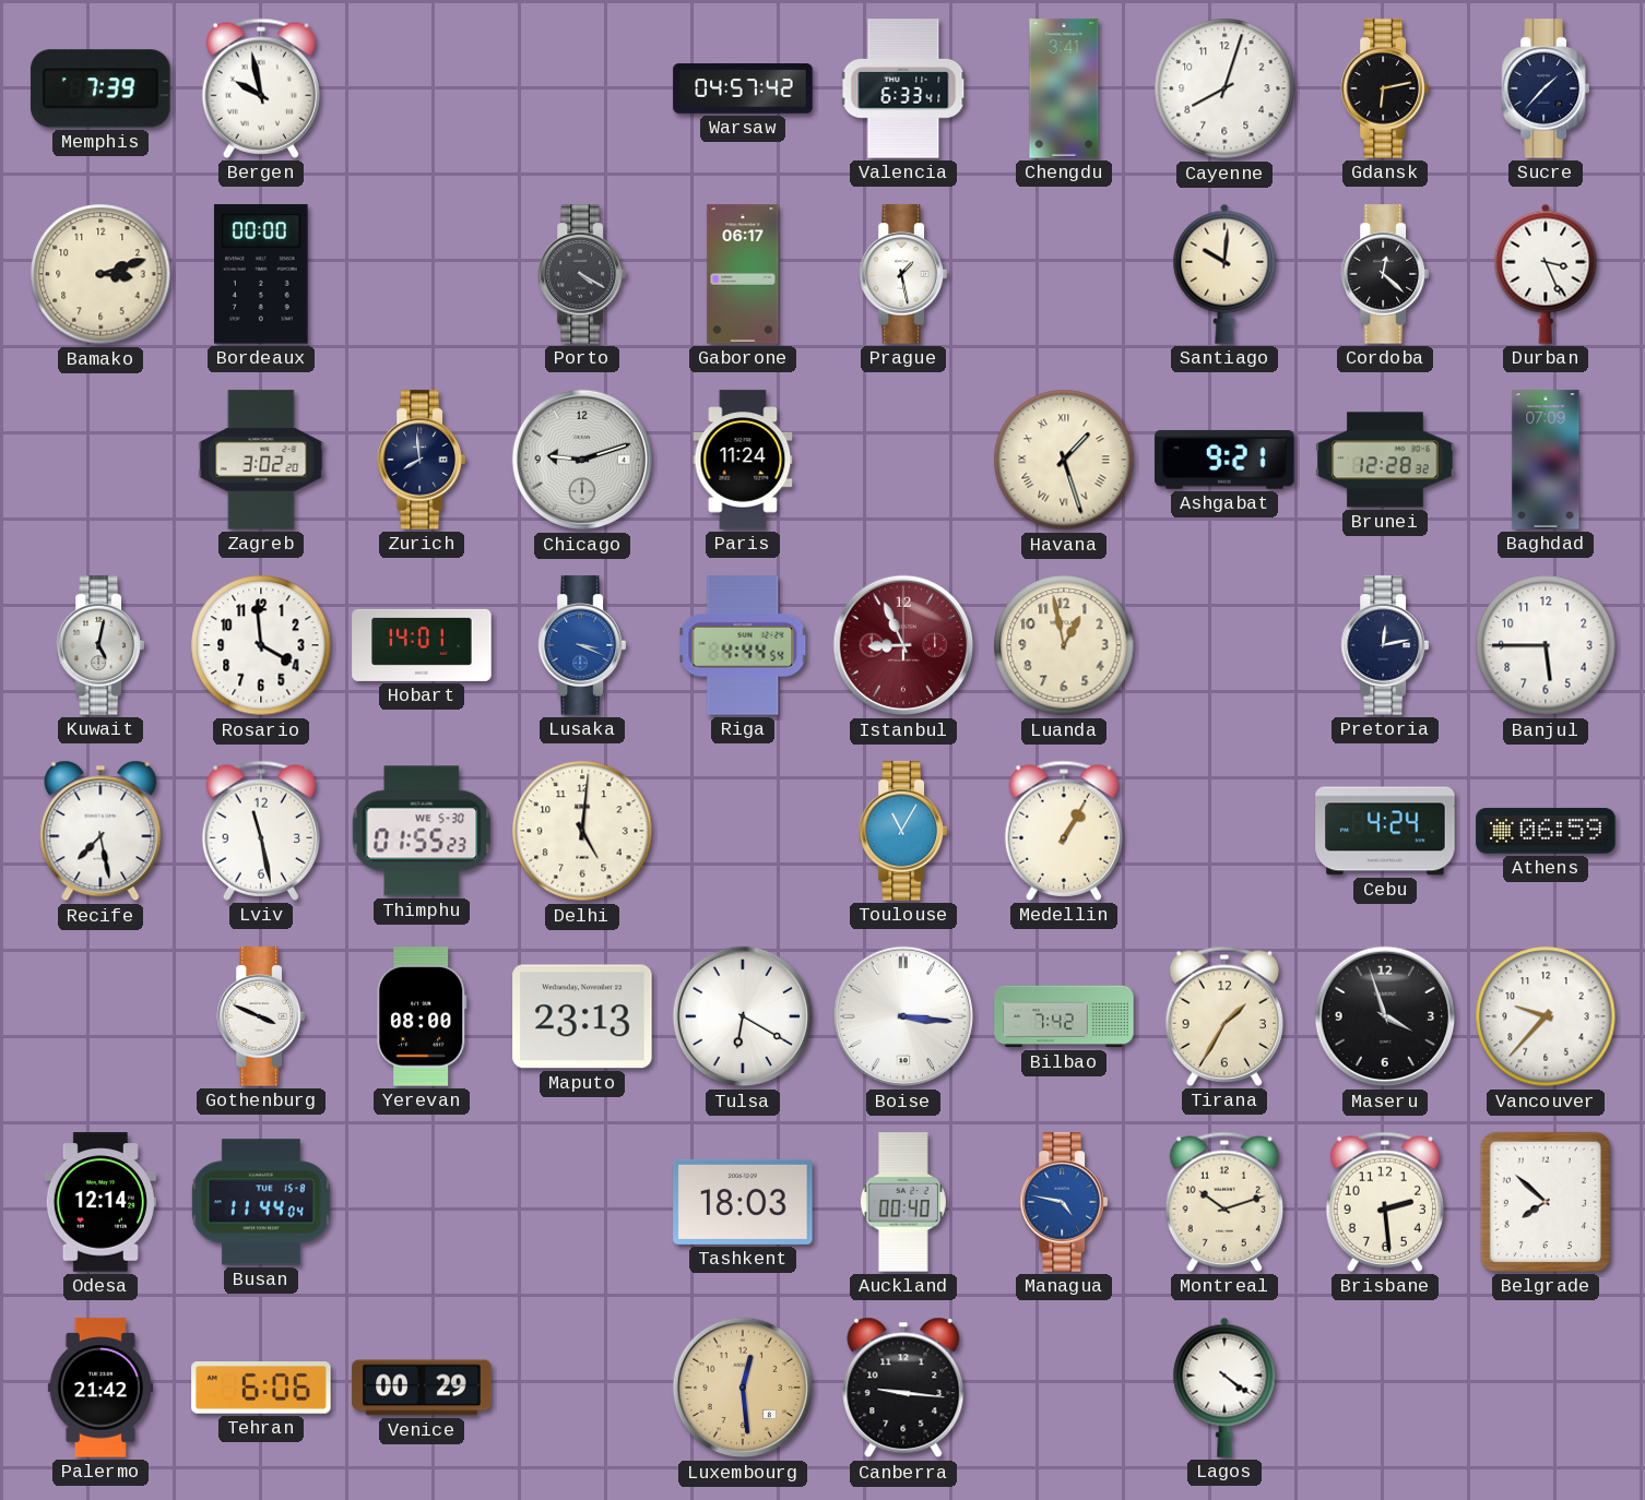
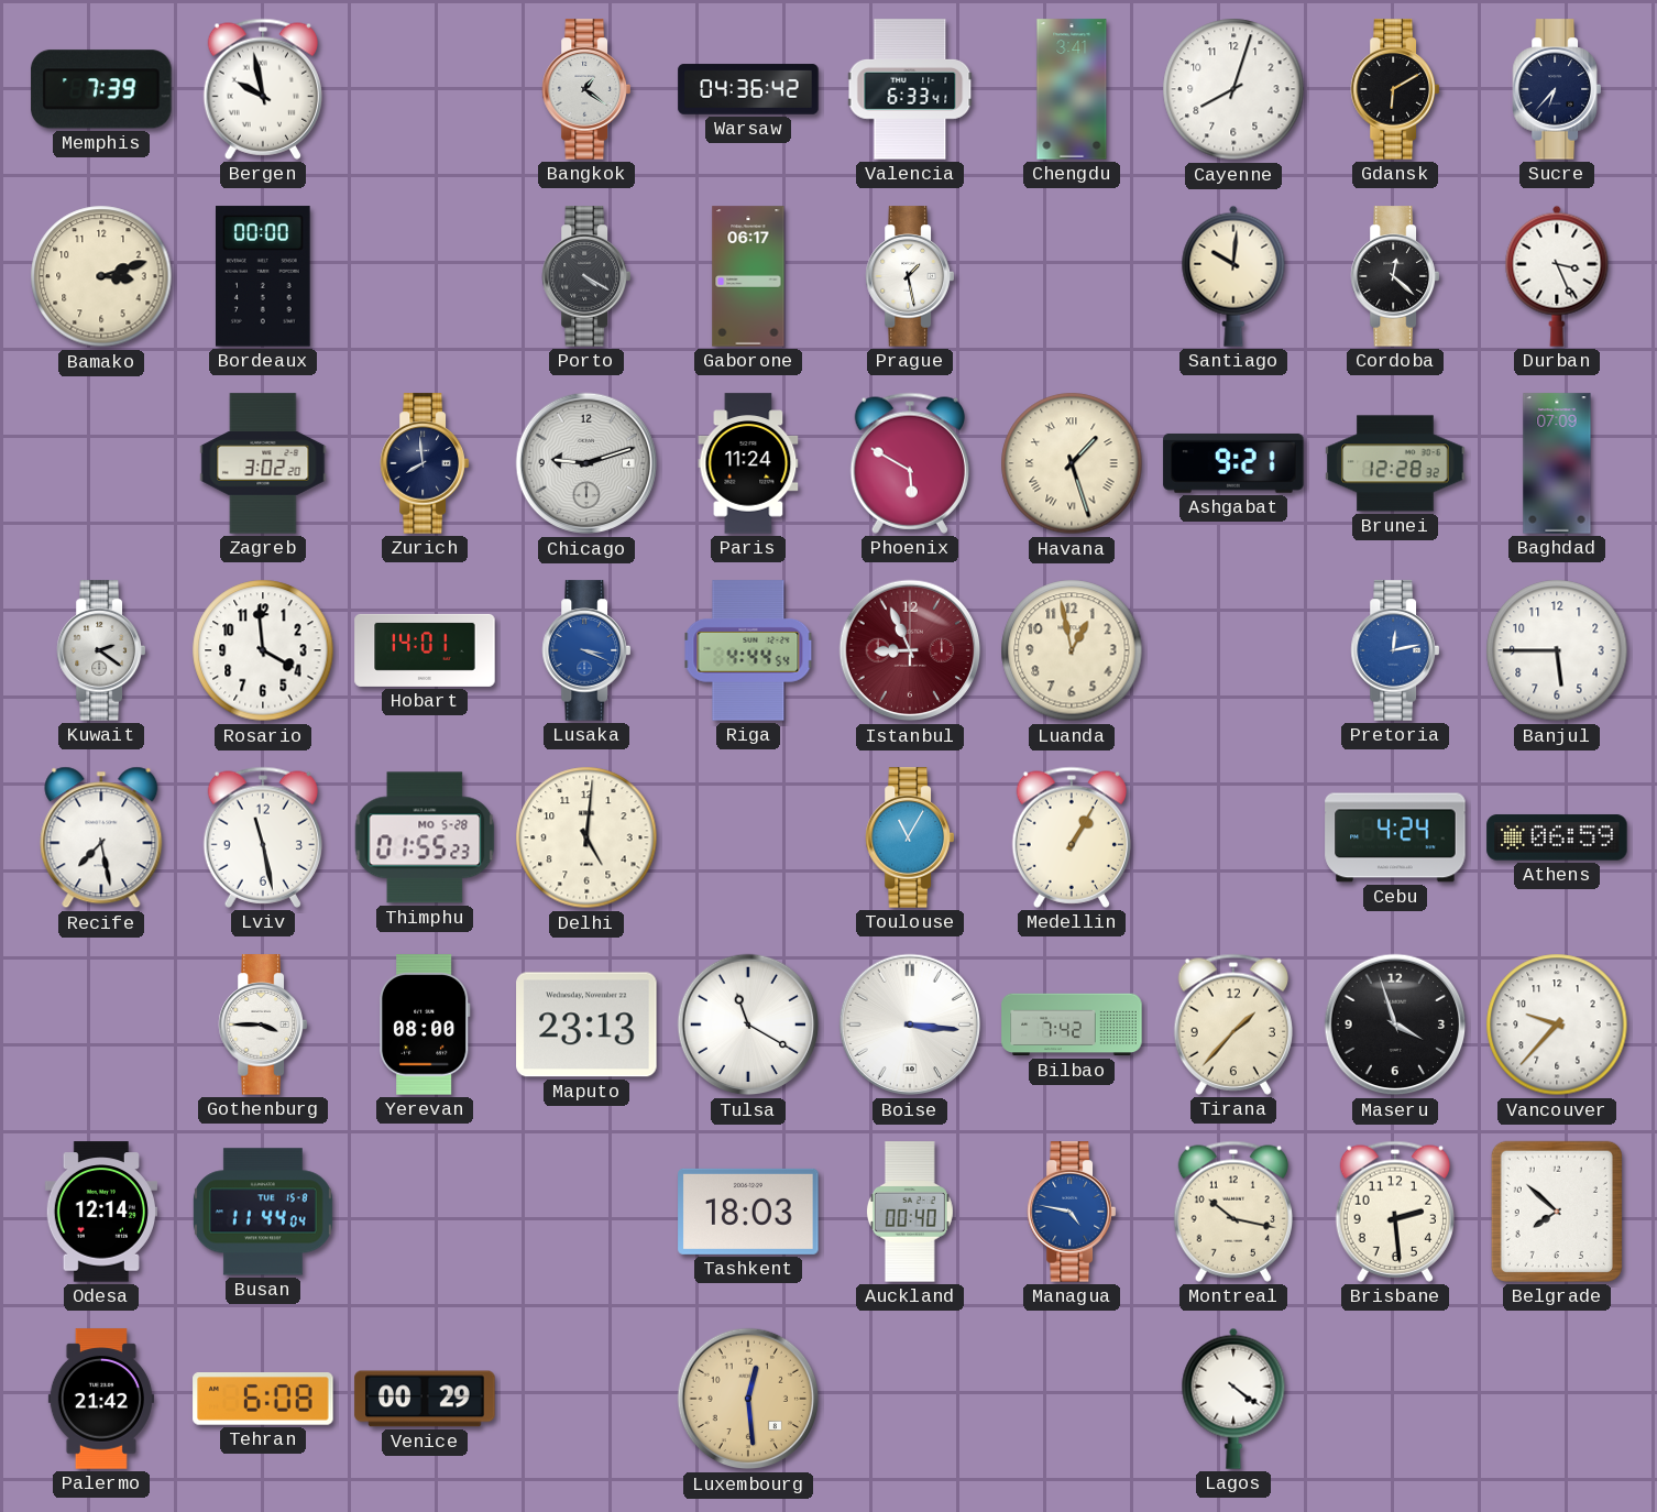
Bangkok: none -> 1:21
Warsaw: 04:57 -> 04:36
Gdansk: 6:13 -> 6:10
Sucre: 1:37 -> 6:37
Phoenix: none -> 5:50
Kuwait: 5:02 -> 2:21
Pretoria dial: navy -> blue
Thimphu date: WE 5-30 -> MO 5-28
Gothenburg: 3:49 -> 3:45
Tulsa: 6:20 -> 11:20
Tirana: 1:35 -> 1:37
Montreal: 10:12 -> 10:17
Tehran: 6:06 -> 6:08
Canberra: 9:16 -> none
